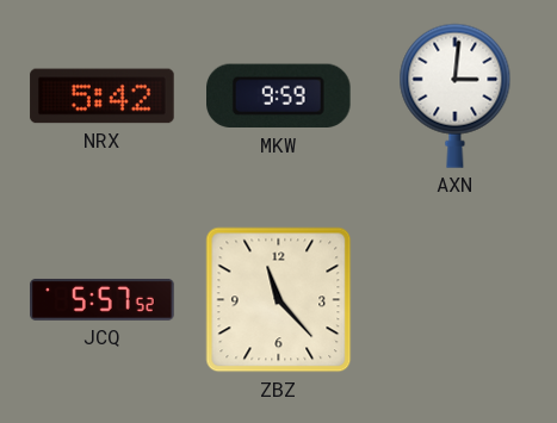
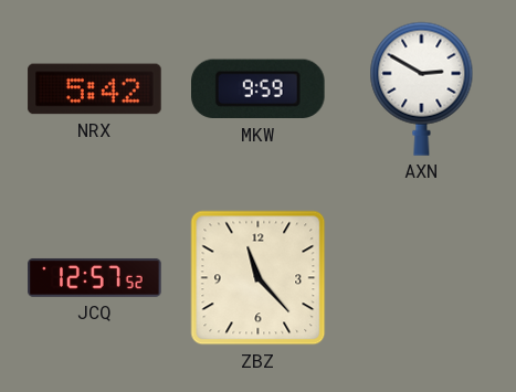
AXN: 3:01 -> 2:50
JCQ: 5:57 -> 12:57
